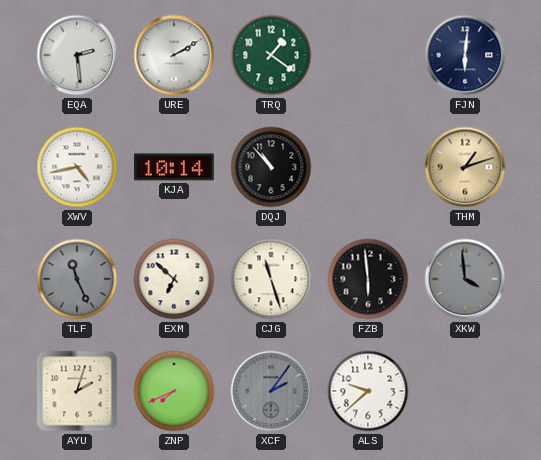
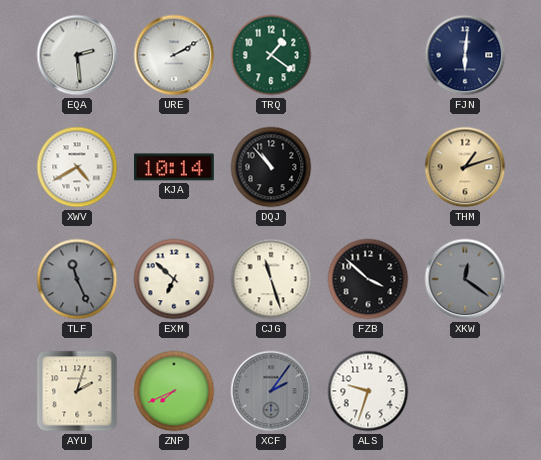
XWV: 4:43 -> 4:40
FZB: 5:59 -> 3:52
XKW: 3:59 -> 12:21
ALS: 9:38 -> 9:33
